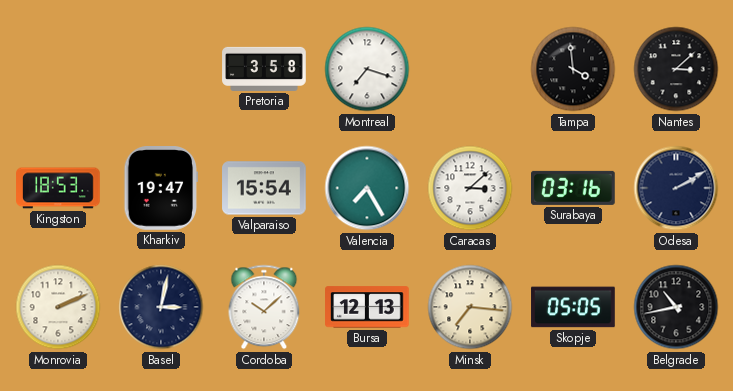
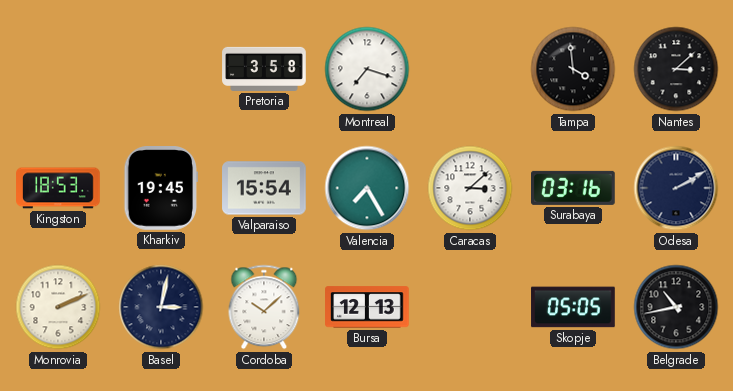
Kharkiv: 19:47 -> 19:45
Minsk: 7:16 -> none
